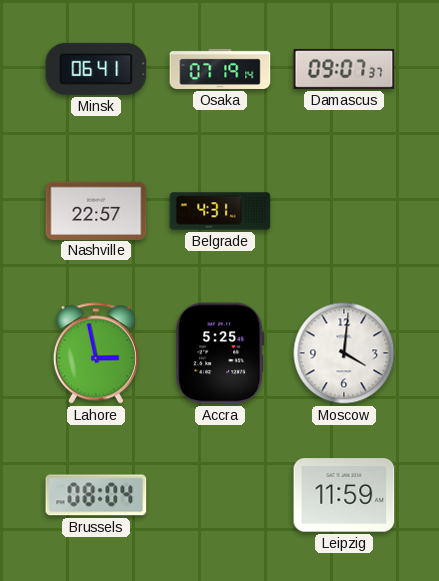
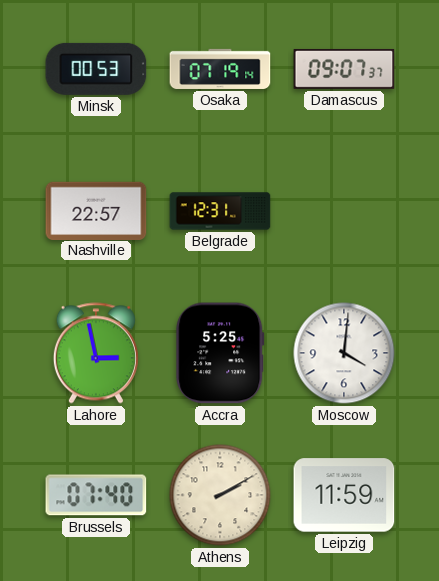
Minsk: 06:41 -> 00:53
Belgrade: 4:31 -> 12:31
Brussels: 08:04 -> 07:40
Athens: none -> 2:10
